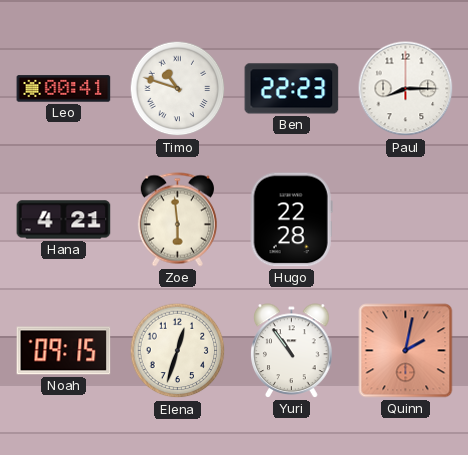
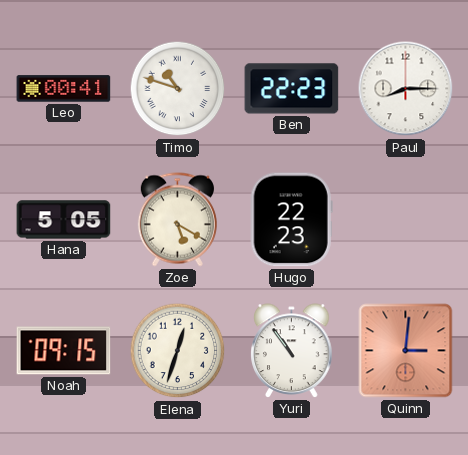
Hana: 4:21 -> 5:05
Zoe: 5:59 -> 5:20
Hugo: 22:28 -> 22:23
Quinn: 2:02 -> 3:01
